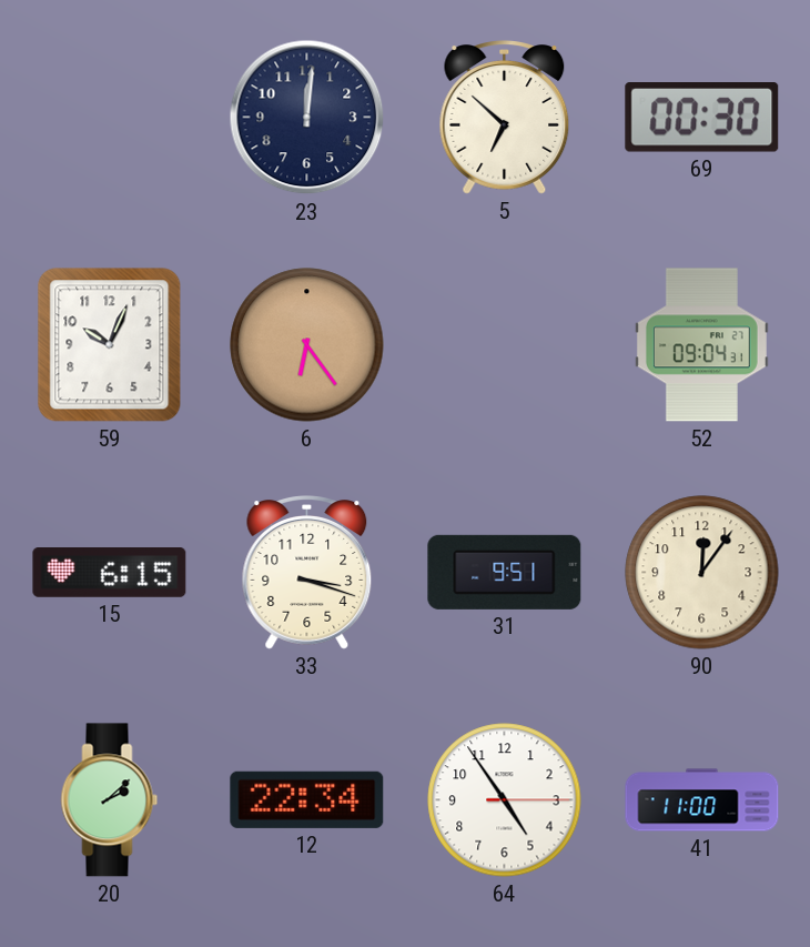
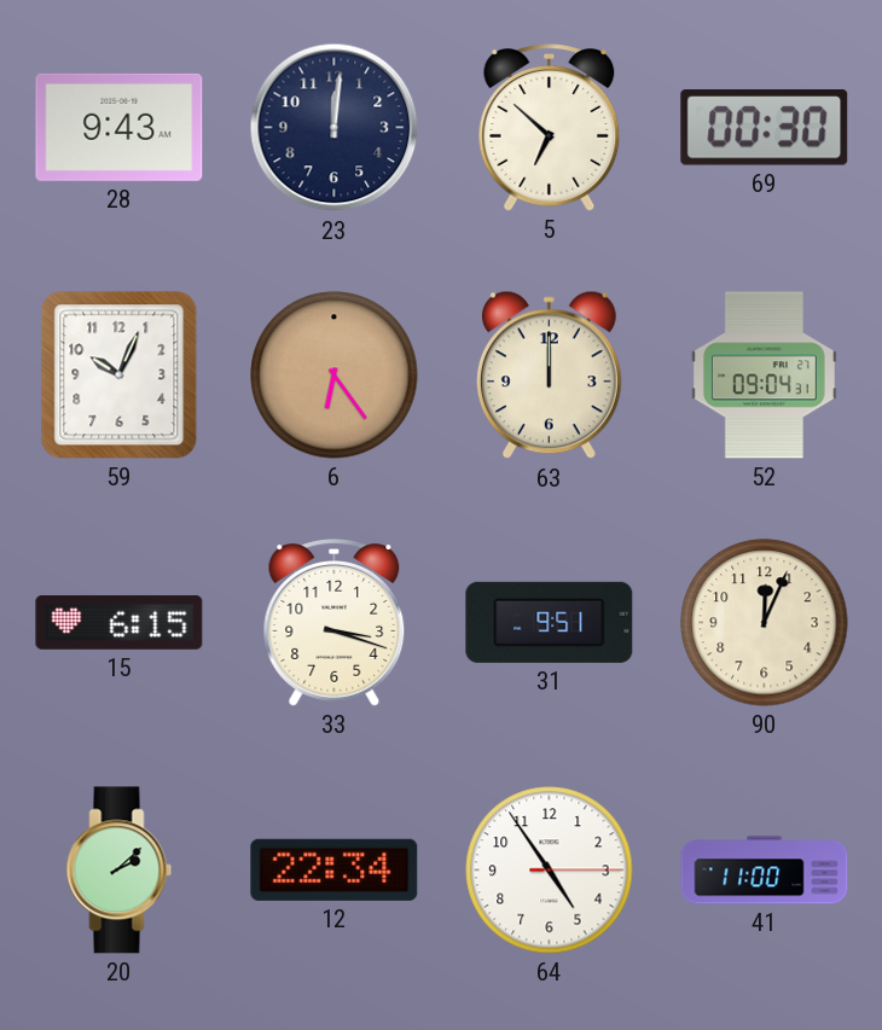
28: none -> 9:43
63: none -> 12:00
90: 12:06 -> 12:04
